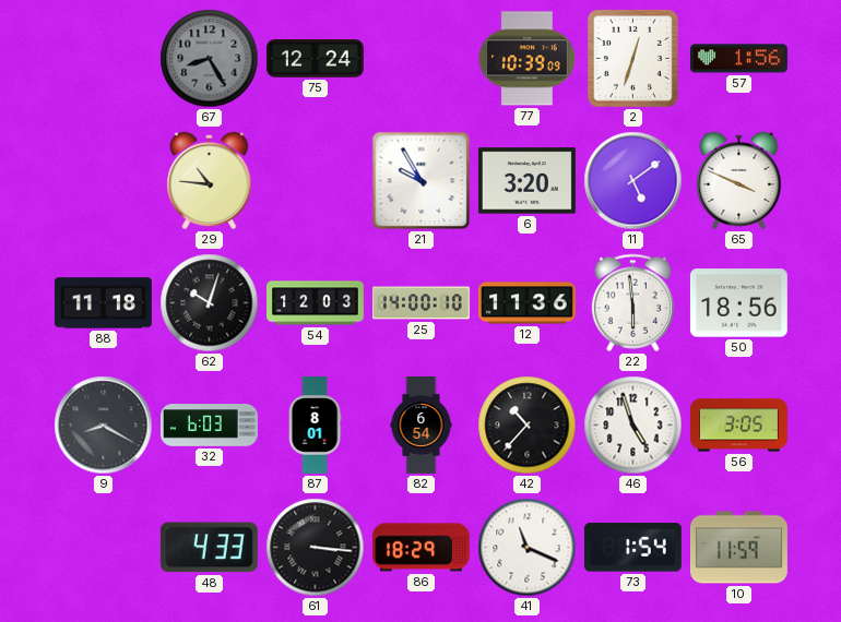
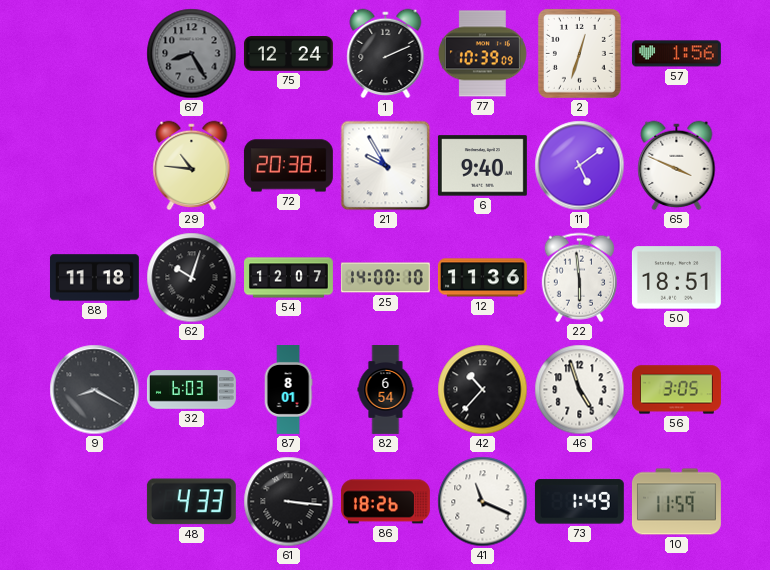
1: none -> 2:11
72: none -> 20:38
6: 3:20 -> 9:40
54: 12:03 -> 12:07
50: 18:56 -> 18:51
86: 18:29 -> 18:26
73: 1:54 -> 1:49
